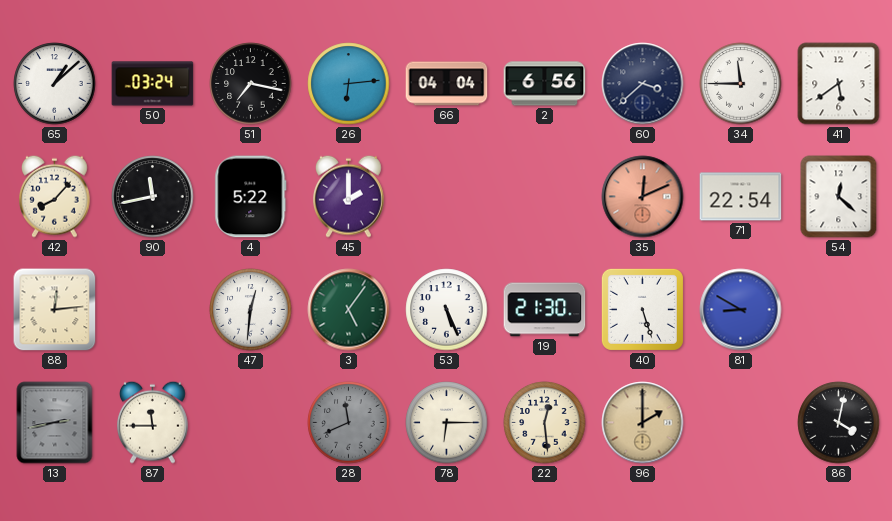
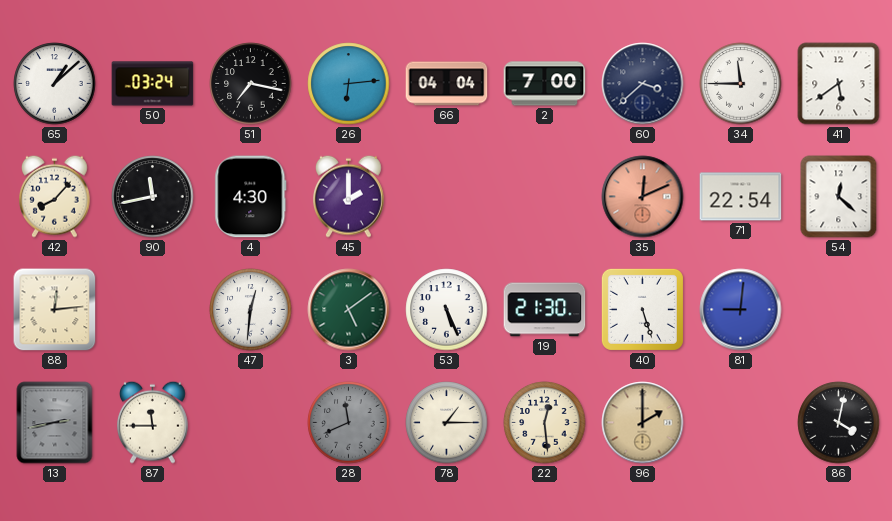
2: 6:56 -> 7:00
4: 5:22 -> 4:30
3: 5:06 -> 5:09
81: 8:50 -> 9:01
78: 6:15 -> 1:15
